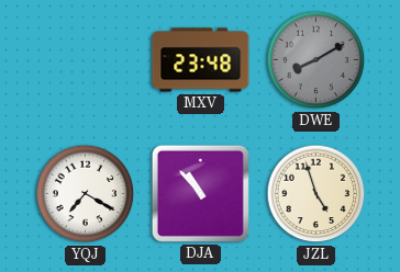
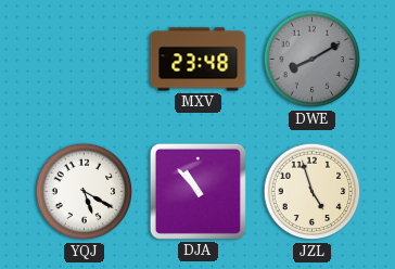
YQJ: 7:20 -> 5:20
